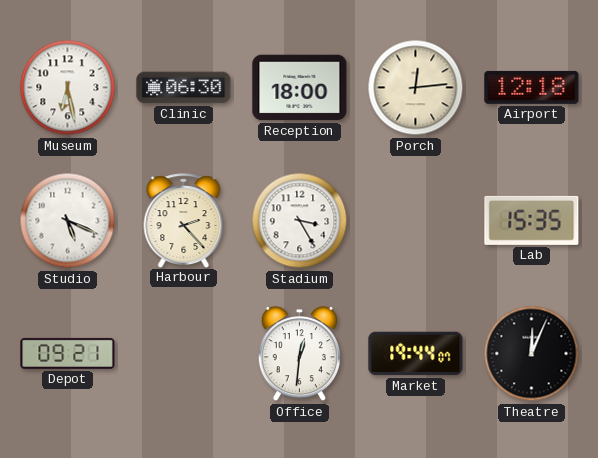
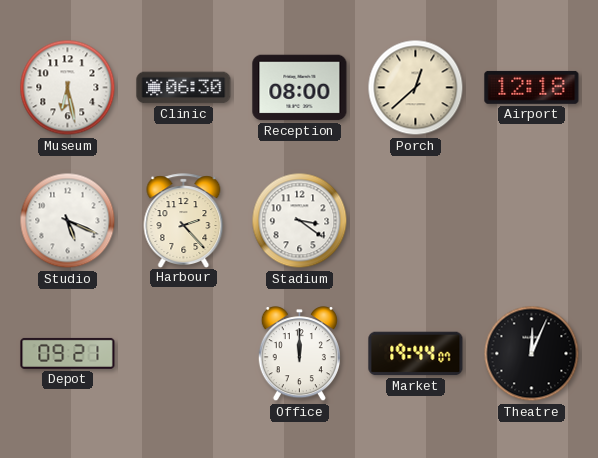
Reception: 18:00 -> 08:00
Porch: 12:14 -> 12:38
Stadium: 3:25 -> 3:21
Lab: 15:35 -> none
Office: 12:31 -> 12:00
